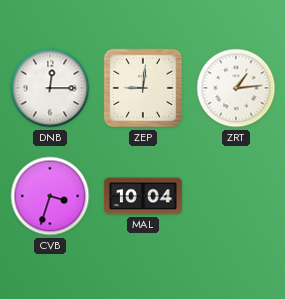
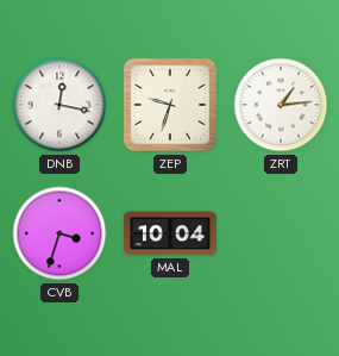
DNB: 12:15 -> 12:17
ZEP: 9:01 -> 9:33
